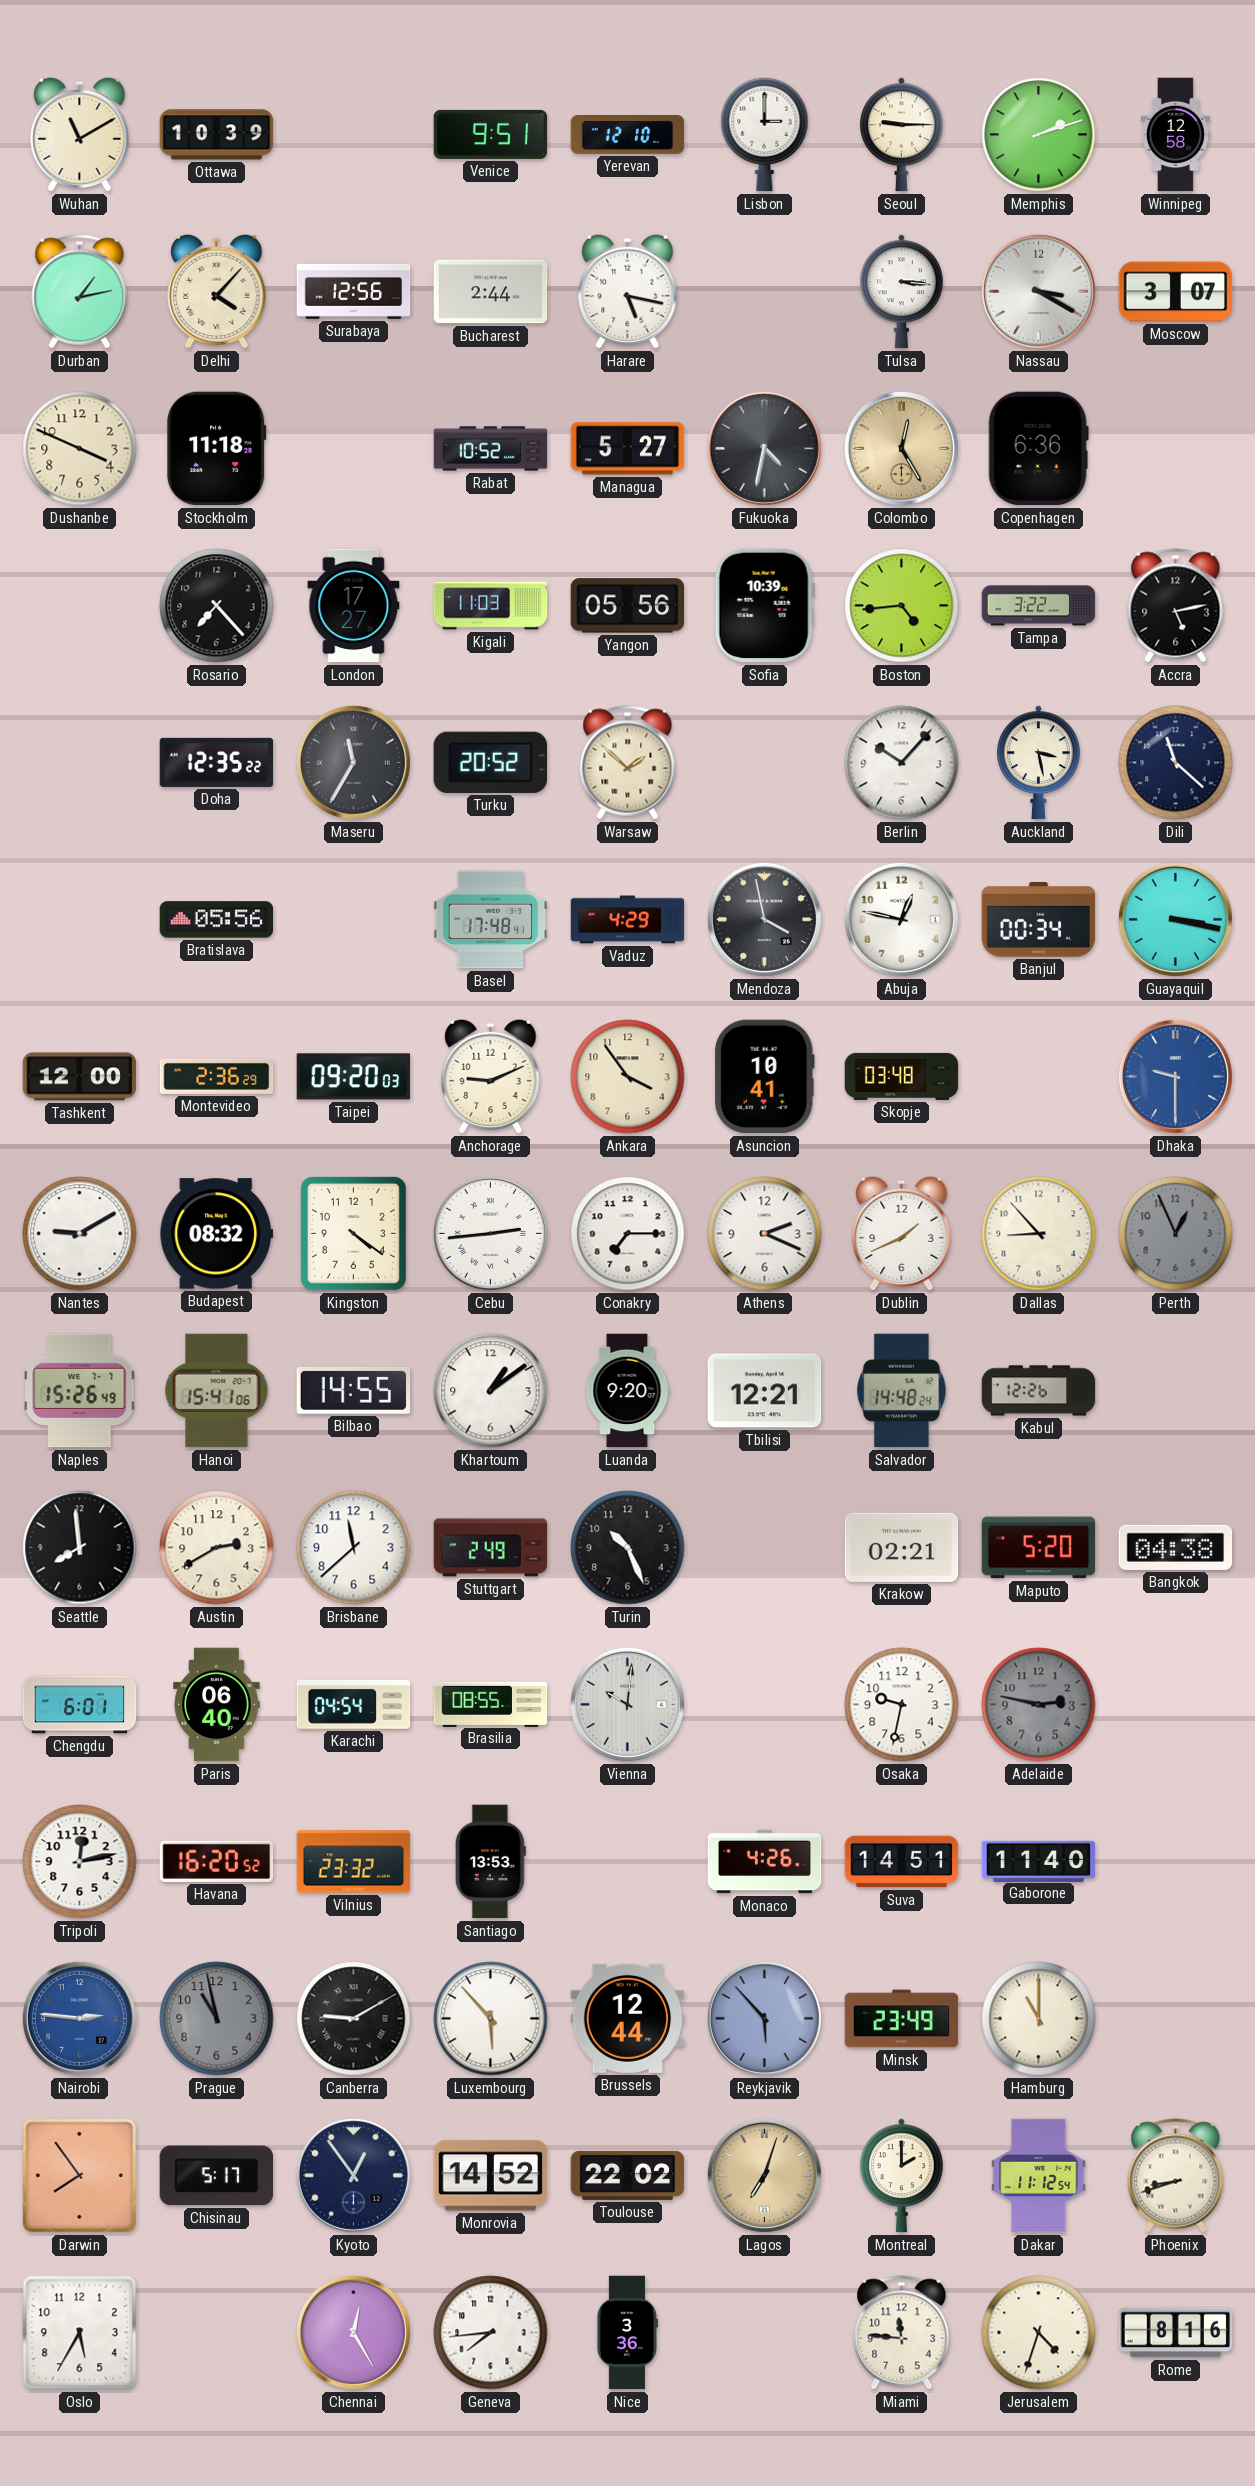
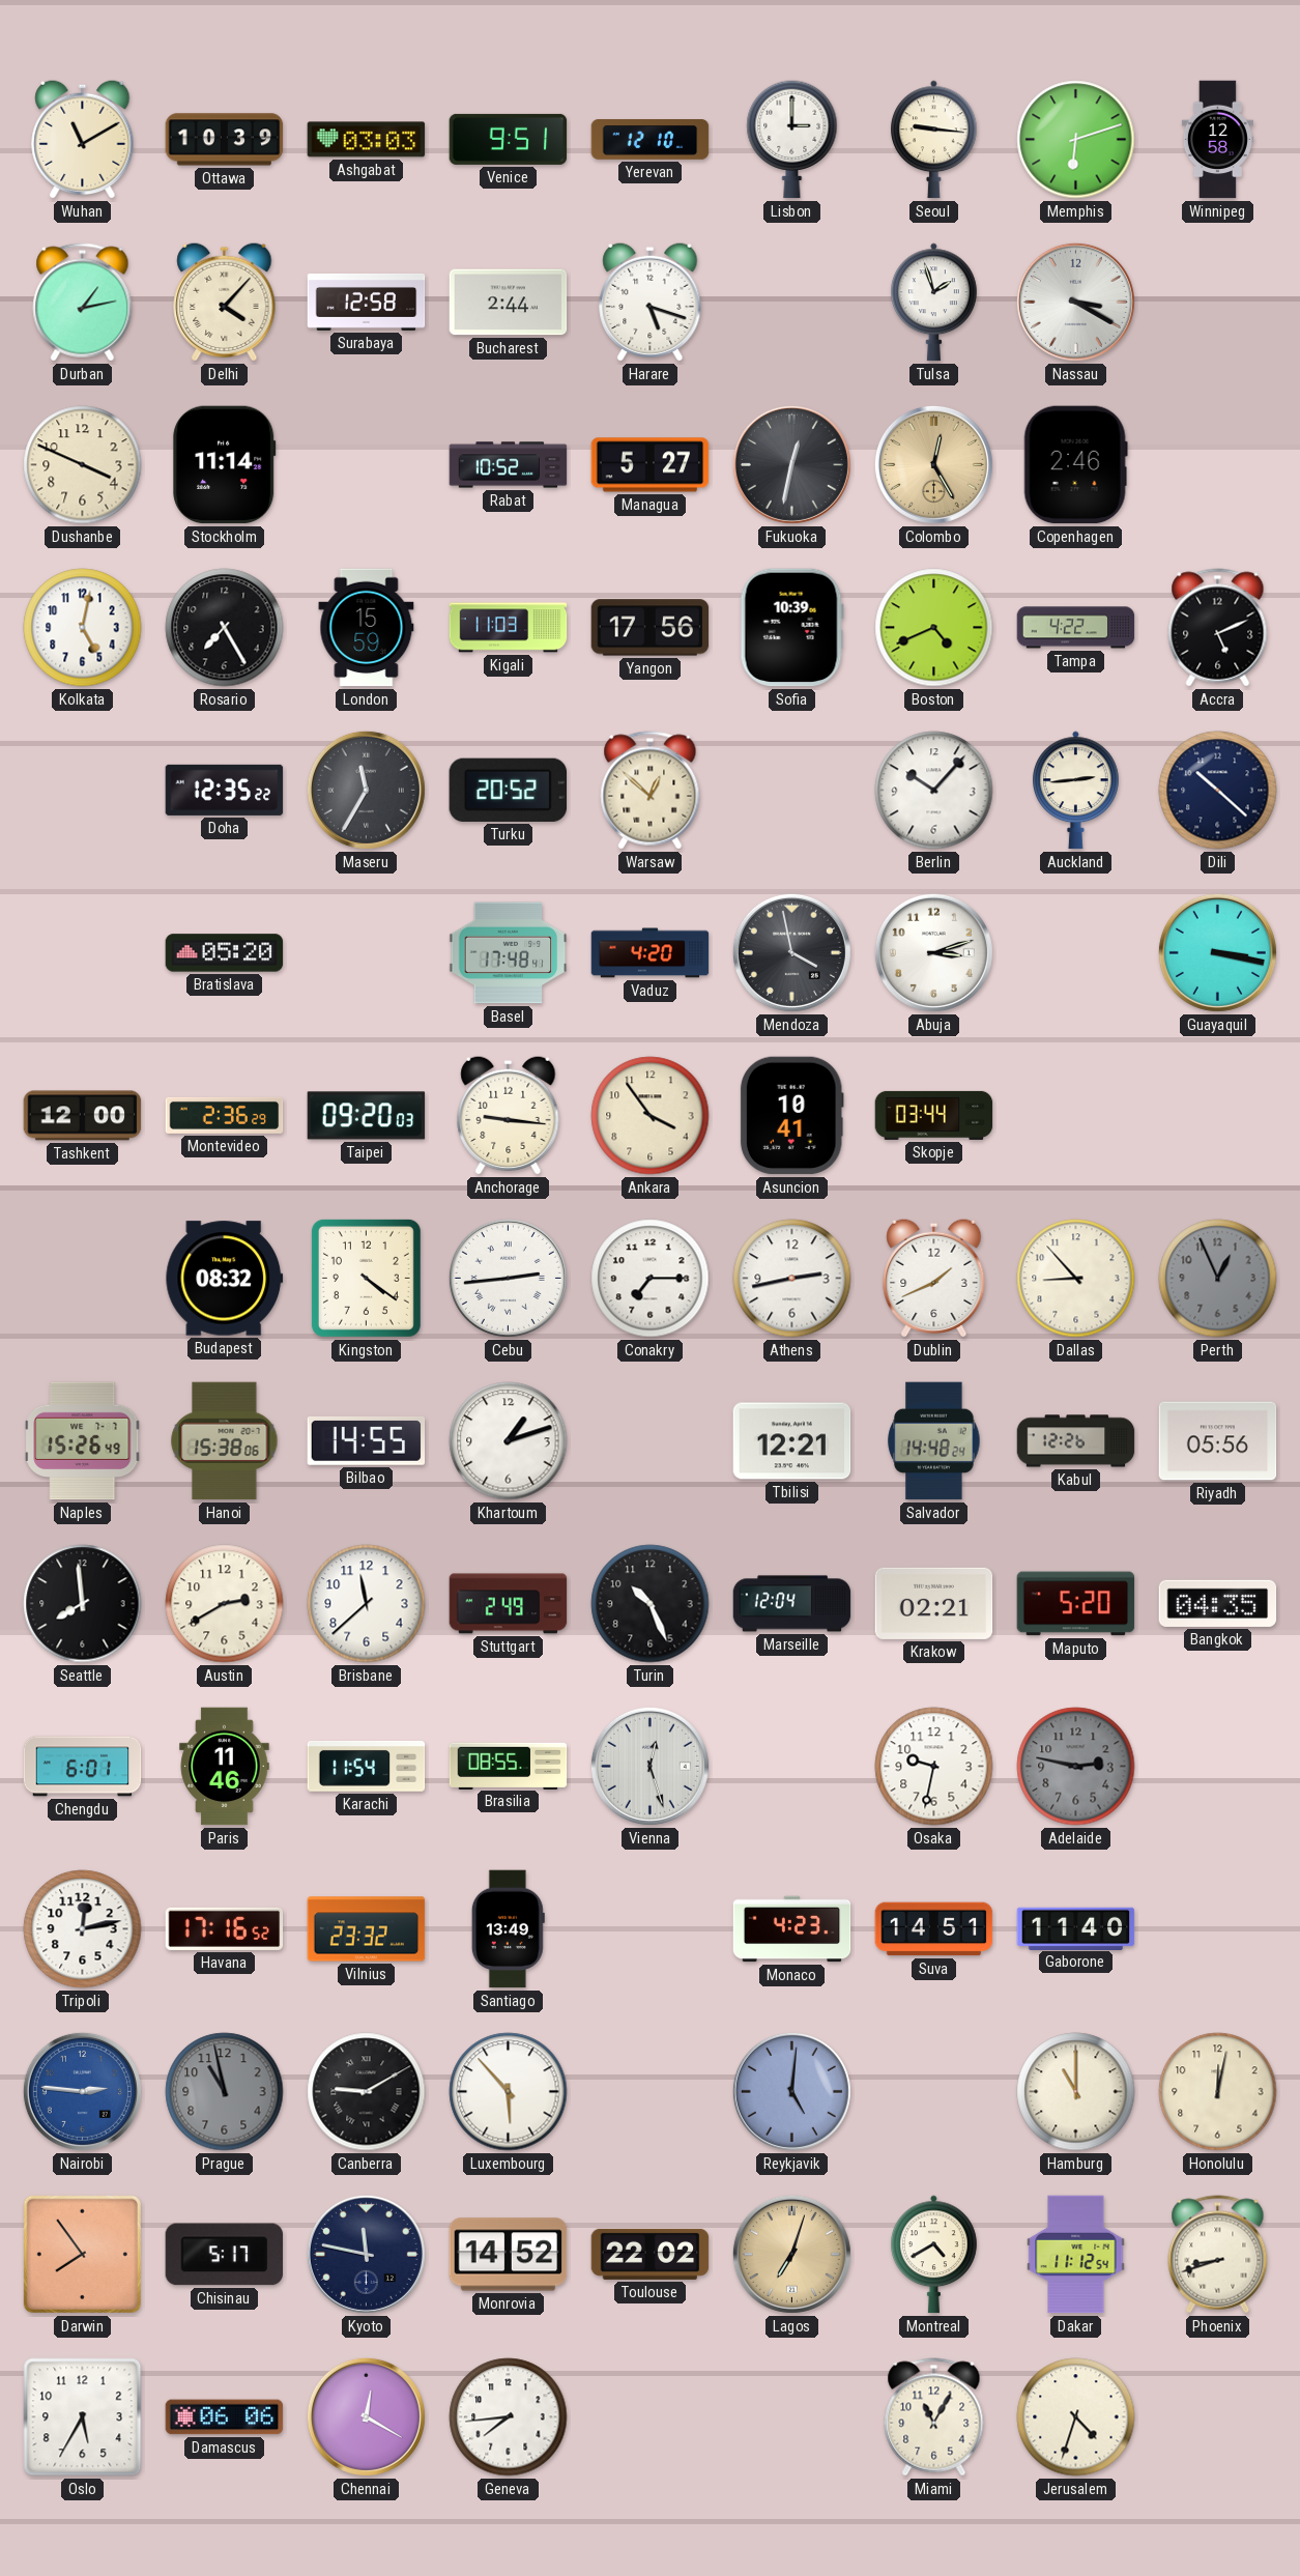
Ashgabat: none -> 03:03
Seoul: 9:15 -> 9:16
Memphis: 2:12 -> 6:12
Surabaya: 12:56 -> 12:58
Harare: 5:17 -> 5:18
Tulsa: 3:16 -> 1:57
Moscow: 3:07 -> none
Stockholm: 11:18 -> 11:14
Fukuoka: 4:32 -> 12:32
Copenhagen: 6:36 -> 2:46
Kolkata: none -> 5:02
Rosario: 7:23 -> 7:25
London: 17:27 -> 15:59
Yangon: 05:56 -> 17:56
Boston: 4:44 -> 4:41
Tampa: 3:22 -> 4:22
Accra: 5:13 -> 5:11
Warsaw: 1:52 -> 12:52
Auckland: 3:28 -> 2:44
Dili: 11:22 -> 10:22
Bratislava: 05:56 -> 05:20
Vaduz: 4:29 -> 4:20
Abuja: 12:47 -> 3:12
Banjul: 00:34 -> none
Anchorage: 9:11 -> 9:16
Skopje: 03:48 -> 03:44
Dhaka: 9:30 -> none
Nantes: 9:10 -> none
Athens: 2:19 -> 2:43
Hanoi: 15:41 -> 15:38
Khartoum: 1:09 -> 1:12
Luanda: 9:20 -> none
Riyadh: none -> 05:56
Marseille: none -> 12:04
Bangkok: 04:38 -> 04:35
Paris: 06:40 -> 11:46
Karachi: 04:54 -> 11:54
Vienna: 10:01 -> 12:27
Havana: 16:20 -> 17:16
Santiago: 13:53 -> 13:49
Monaco: 4:26 -> 4:23
Brussels: 12:44 -> none
Reykjavik: 5:53 -> 5:01
Minsk: 23:49 -> none
Honolulu: none -> 12:02
Kyoto: 12:54 -> 11:47
Montreal: 2:00 -> 4:40
Damascus: none -> 06:06
Chennai: 12:25 -> 12:20
Nice: 3:36 -> none
Miami: 11:46 -> 11:05
Rome: 8:16 -> none
